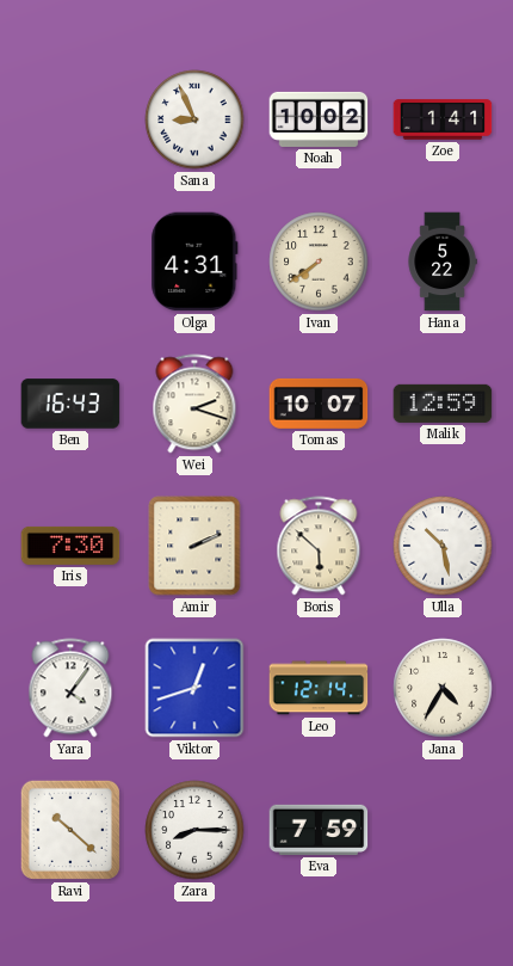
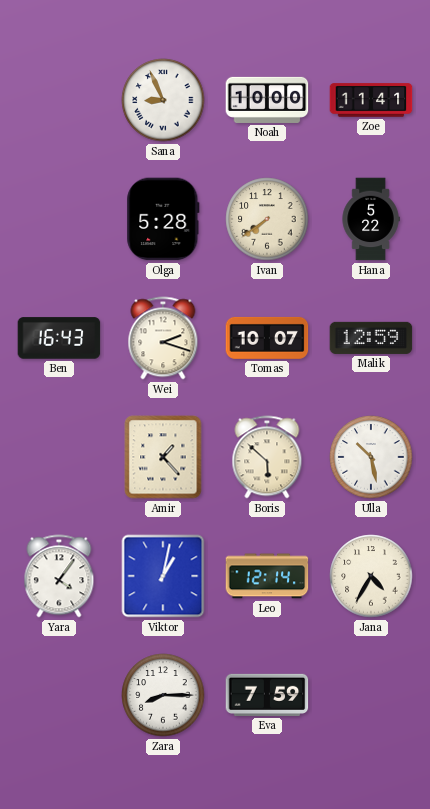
Noah: 10:02 -> 10:00
Zoe: 1:41 -> 11:41
Olga: 4:31 -> 5:28
Iris: 7:30 -> none
Amir: 2:11 -> 1:23
Viktor: 12:42 -> 1:02
Ravi: 10:22 -> none
